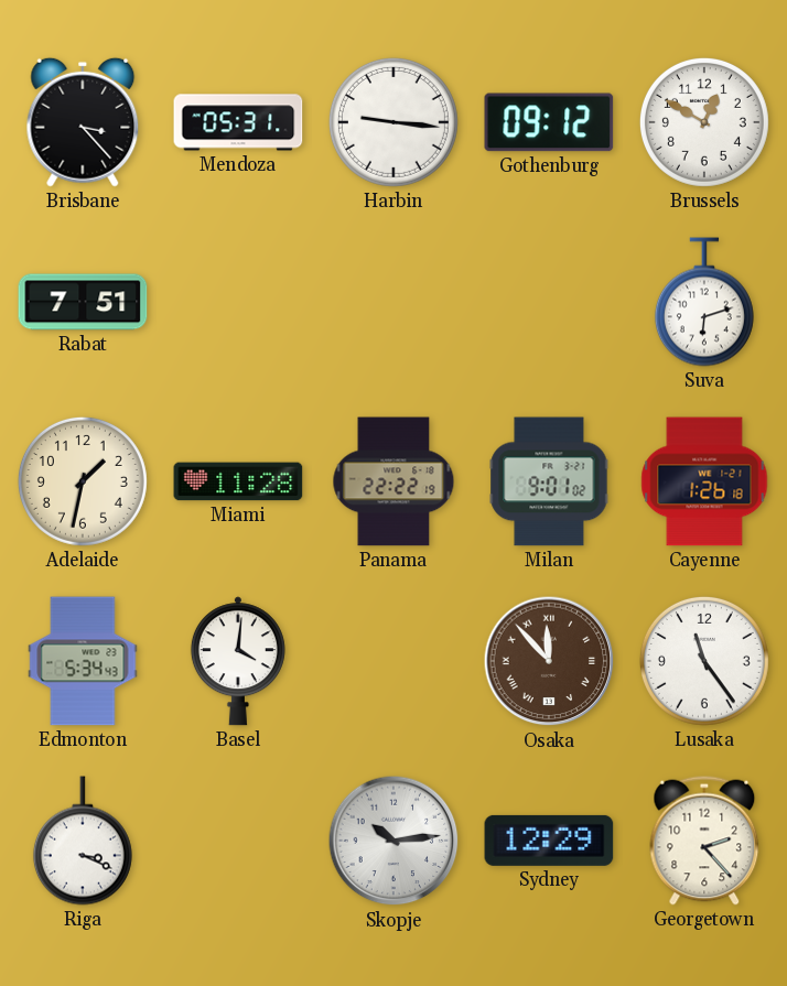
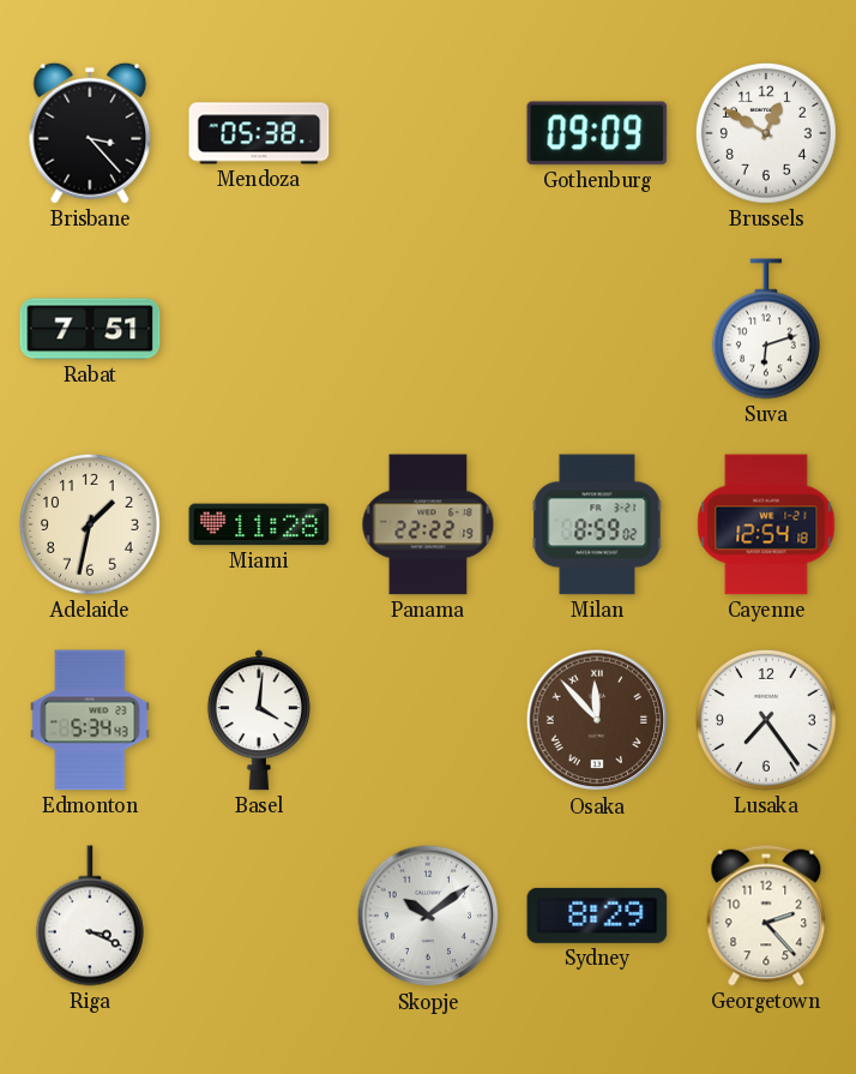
Mendoza: 05:31 -> 05:38
Harbin: 9:16 -> none
Gothenburg: 09:12 -> 09:09
Milan: 9:01 -> 8:59
Cayenne: 1:26 -> 12:54
Lusaka: 11:24 -> 7:24
Skopje: 10:14 -> 10:09
Sydney: 12:29 -> 8:29
